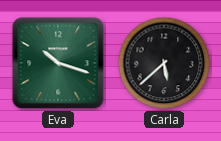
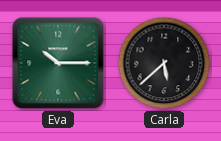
Eva: 10:18 -> 10:15
